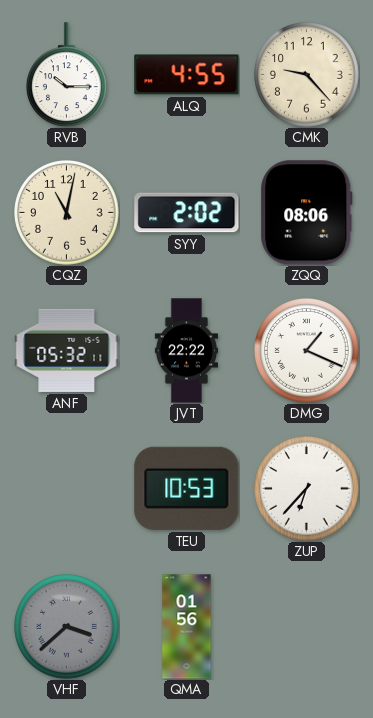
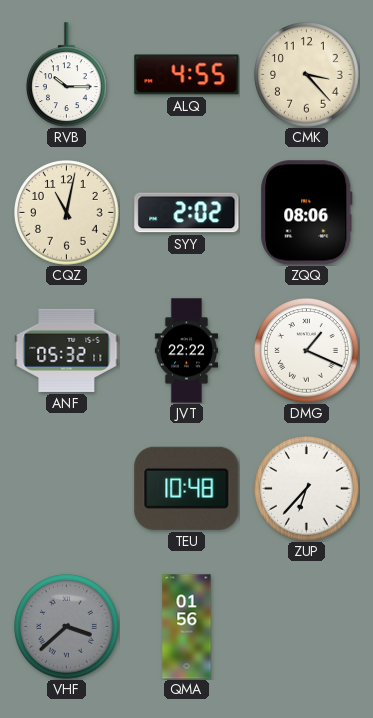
CMK: 9:23 -> 3:23
TEU: 10:53 -> 10:48
